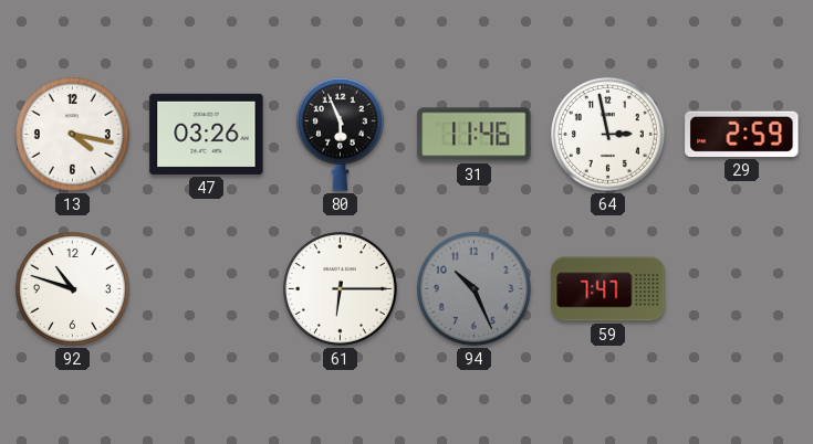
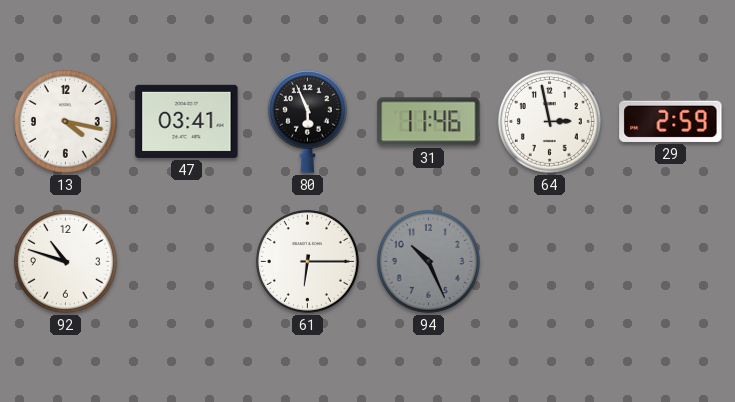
47: 03:26 -> 03:41
59: 7:47 -> none
